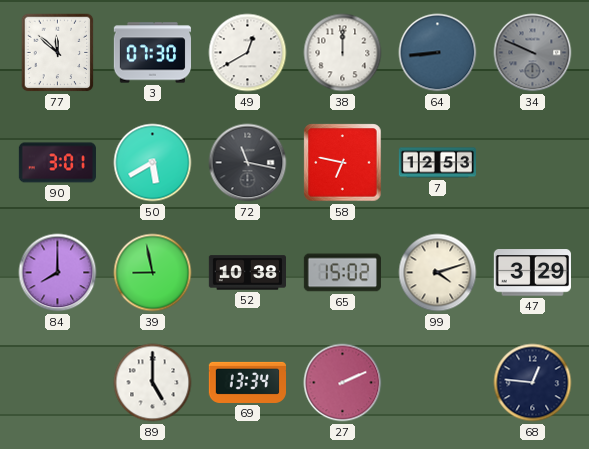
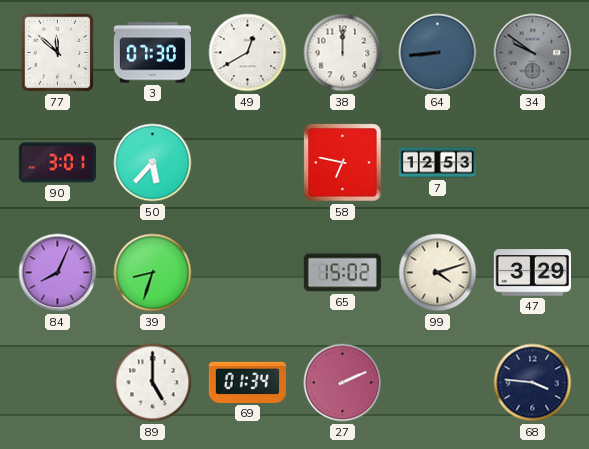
34: 9:49 -> 9:51
50: 5:40 -> 5:37
72: 11:17 -> none
84: 8:00 -> 8:04
39: 8:58 -> 8:33
52: 10:38 -> none
69: 13:34 -> 01:34
68: 12:46 -> 3:46
